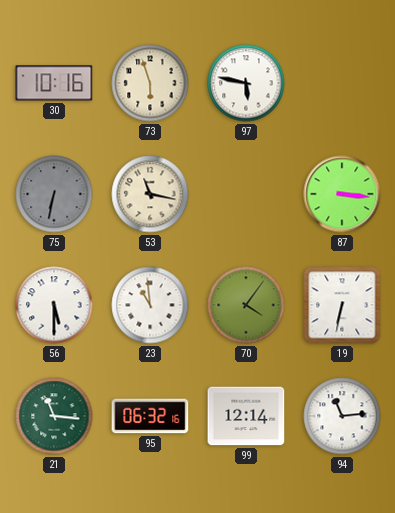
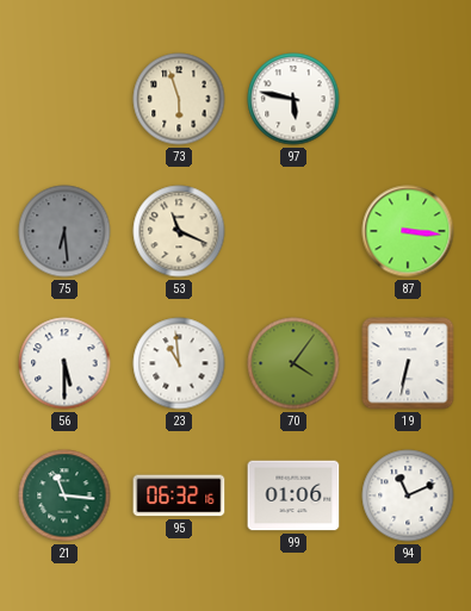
30: 10:16 -> none
75: 6:32 -> 6:29
53: 11:17 -> 11:19
99: 12:14 -> 01:06
94: 11:14 -> 11:11
